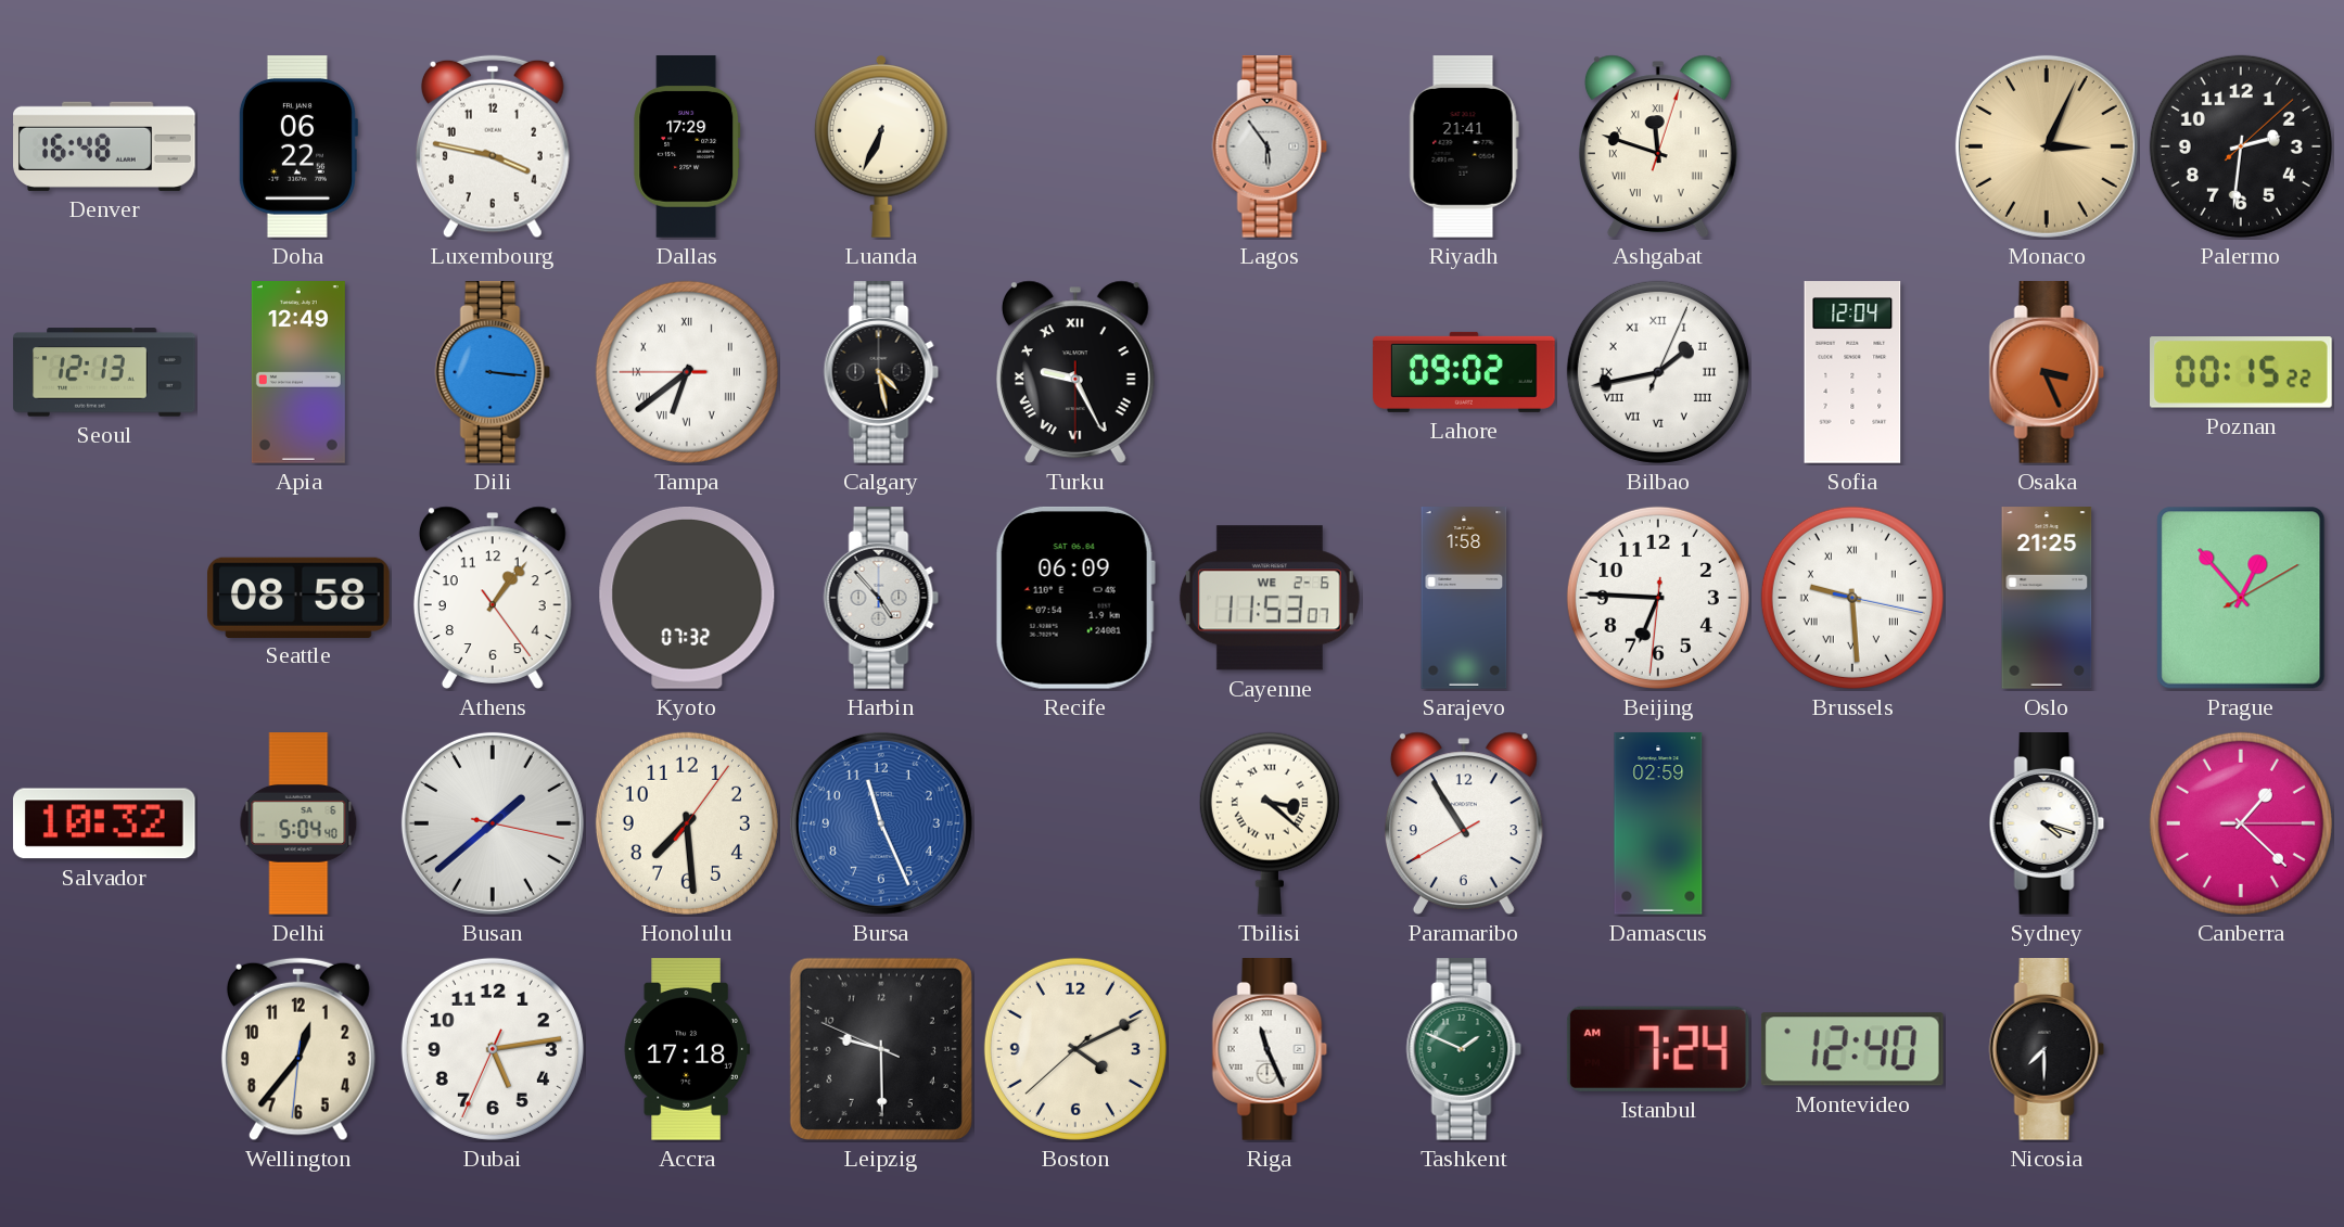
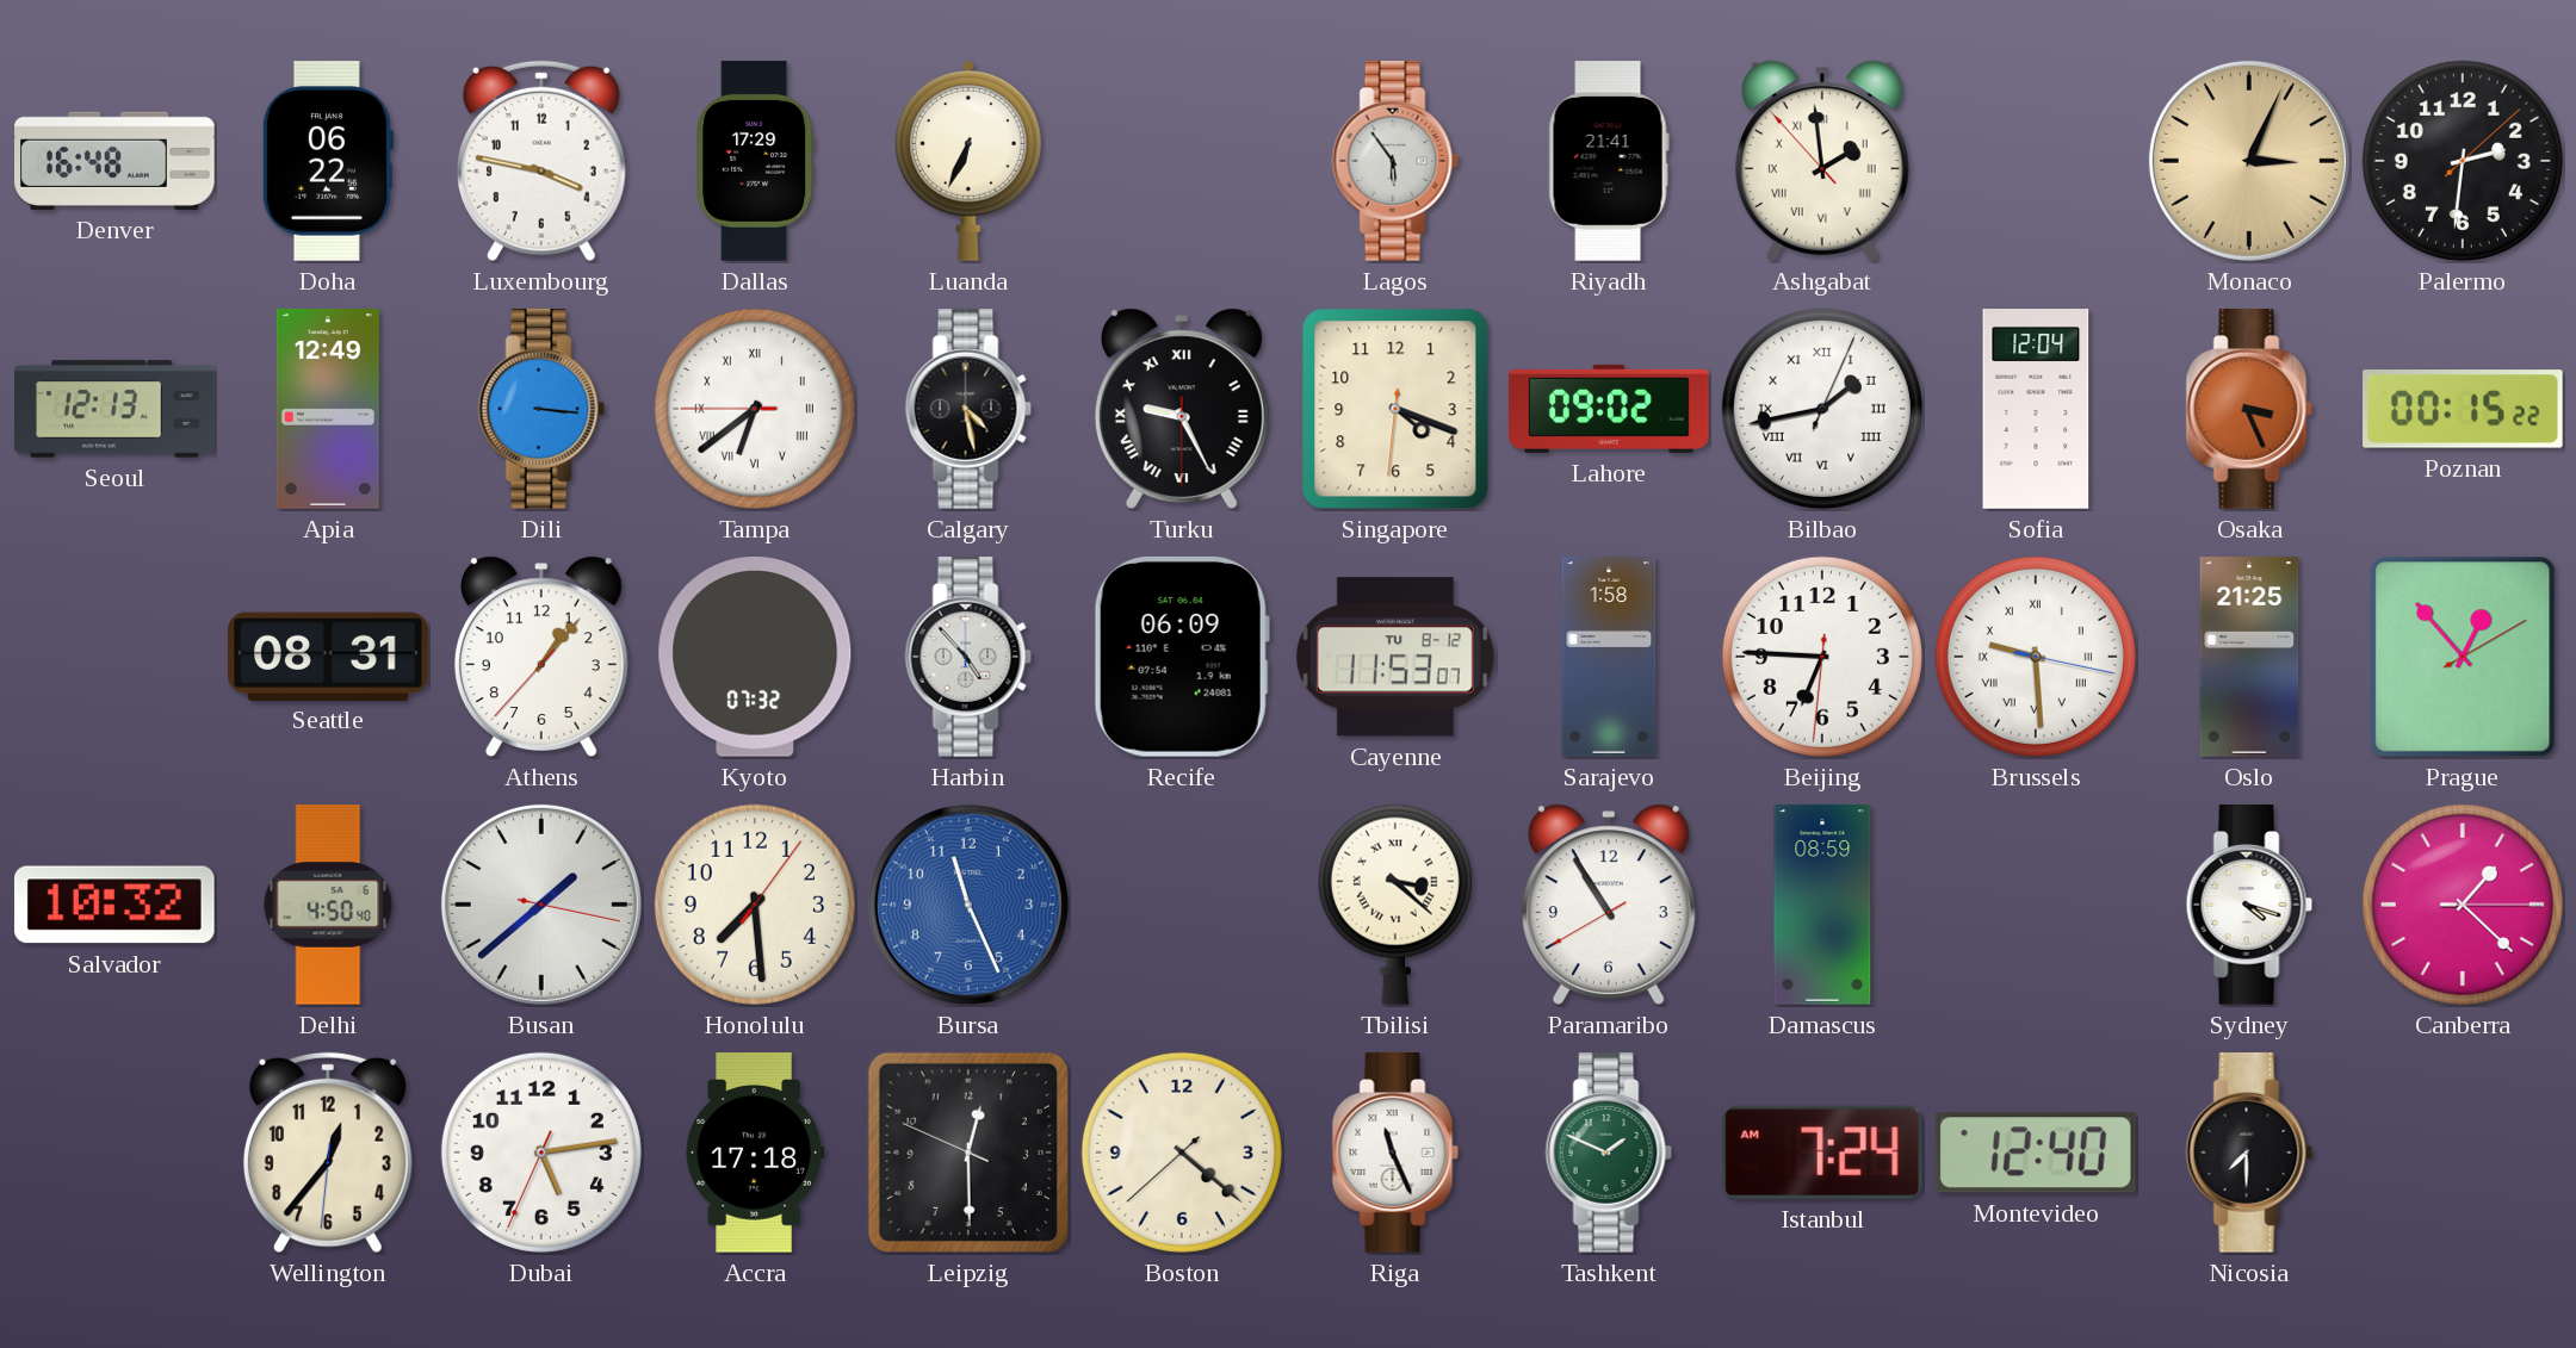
Ashgabat: 11:48 -> 1:58
Singapore: none -> 4:18
Seattle: 08:58 -> 08:31
Athens: 1:06:24 -> 1:06:37
Cayenne date: WE 2-6 -> TU 8-12
Delhi: 5:04 -> 4:50
Damascus: 02:59 -> 08:59
Leipzig: 9:29 -> 12:29
Boston: 4:10 -> 4:21
